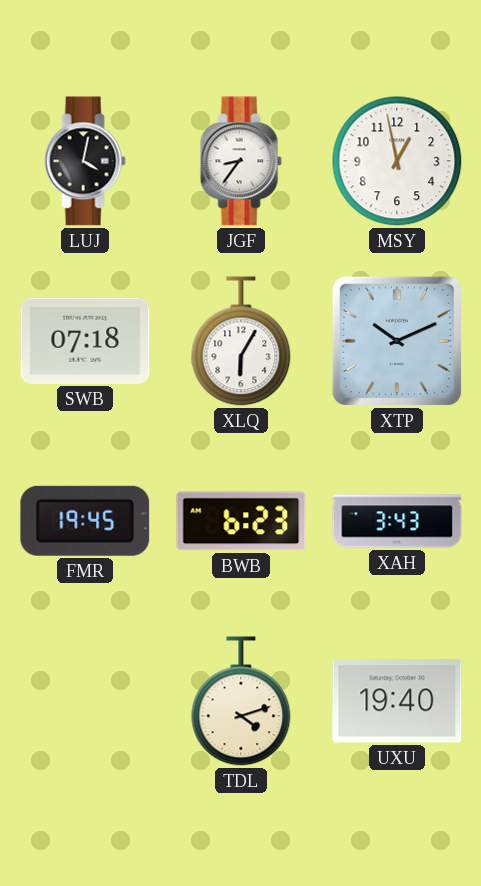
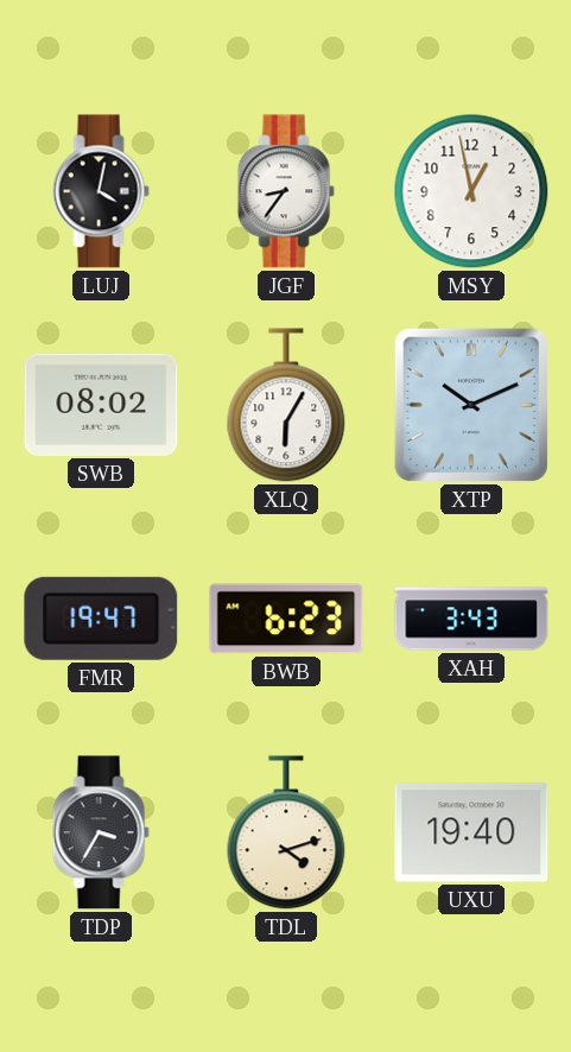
SWB: 07:18 -> 08:02
FMR: 19:45 -> 19:47
TDP: none -> 3:35
